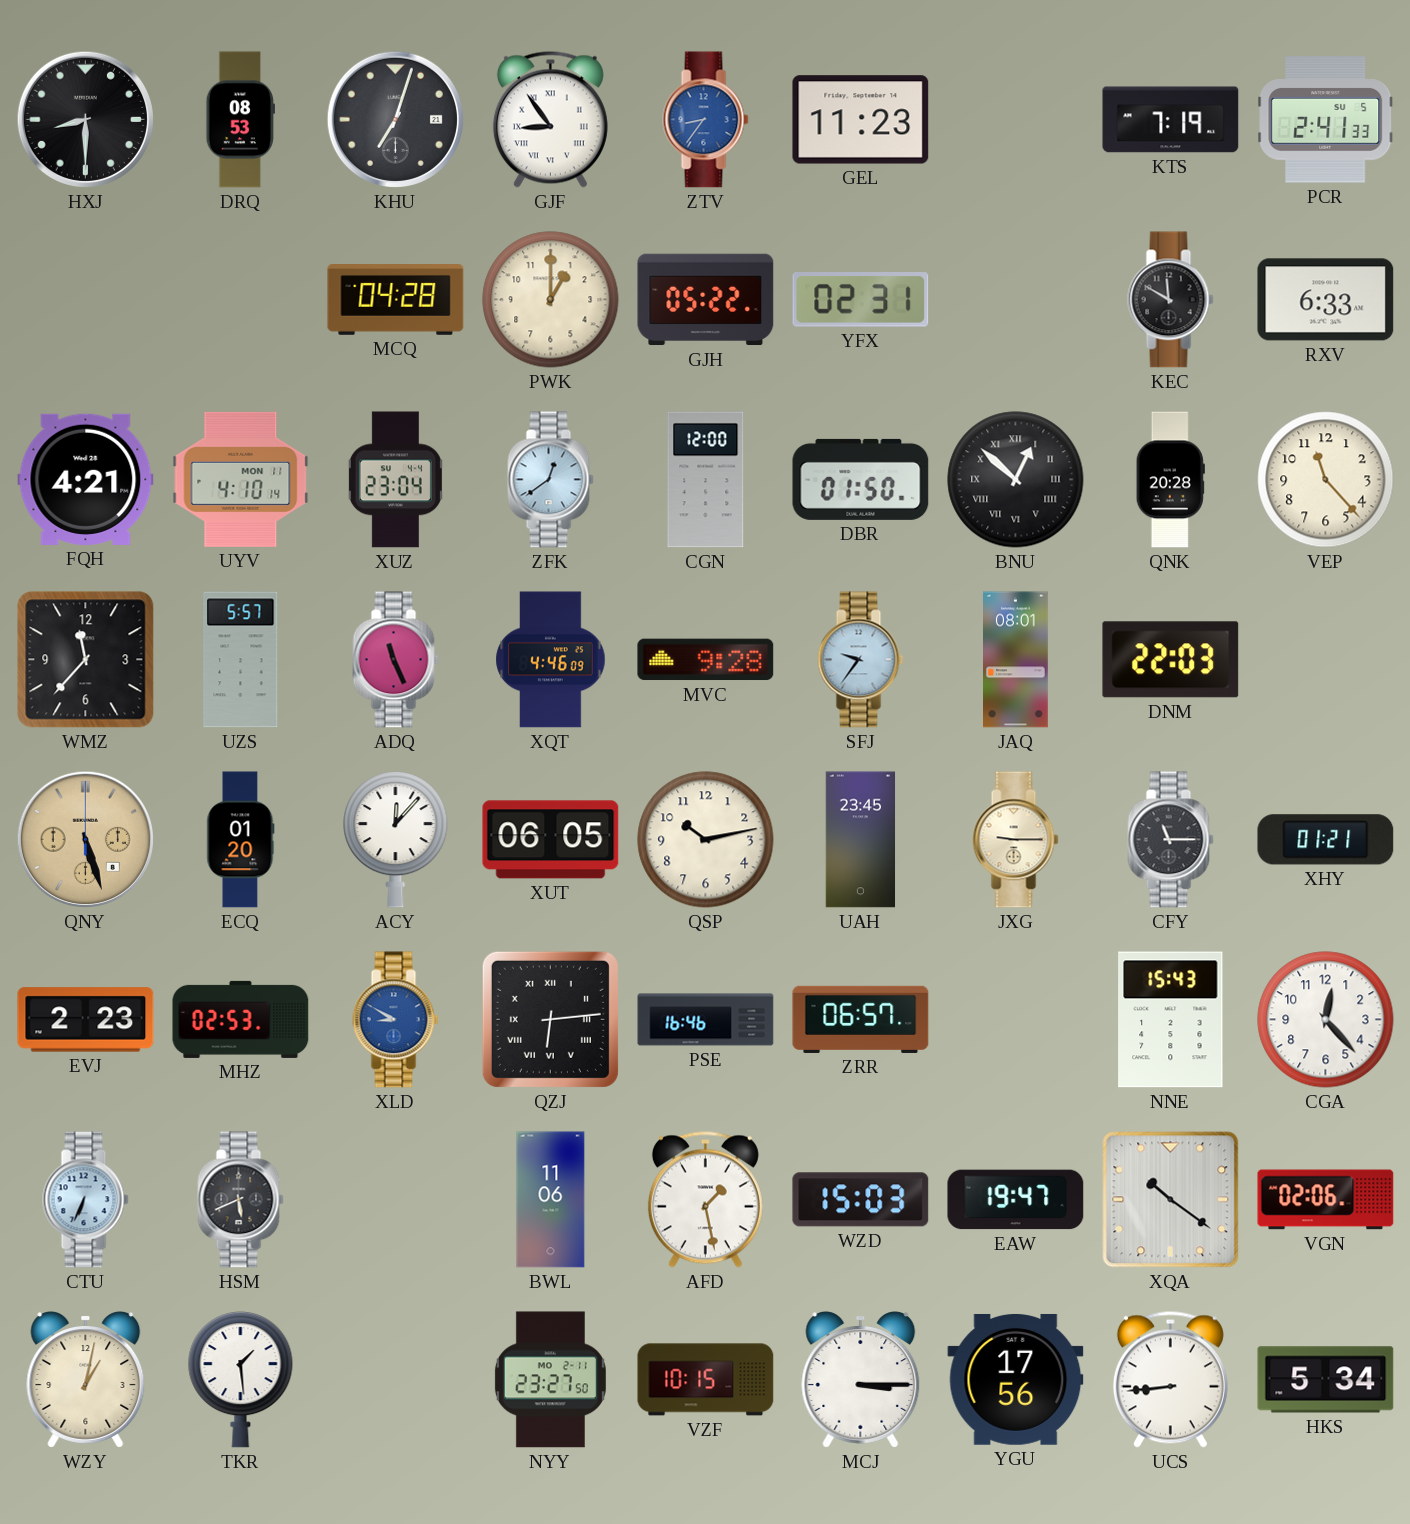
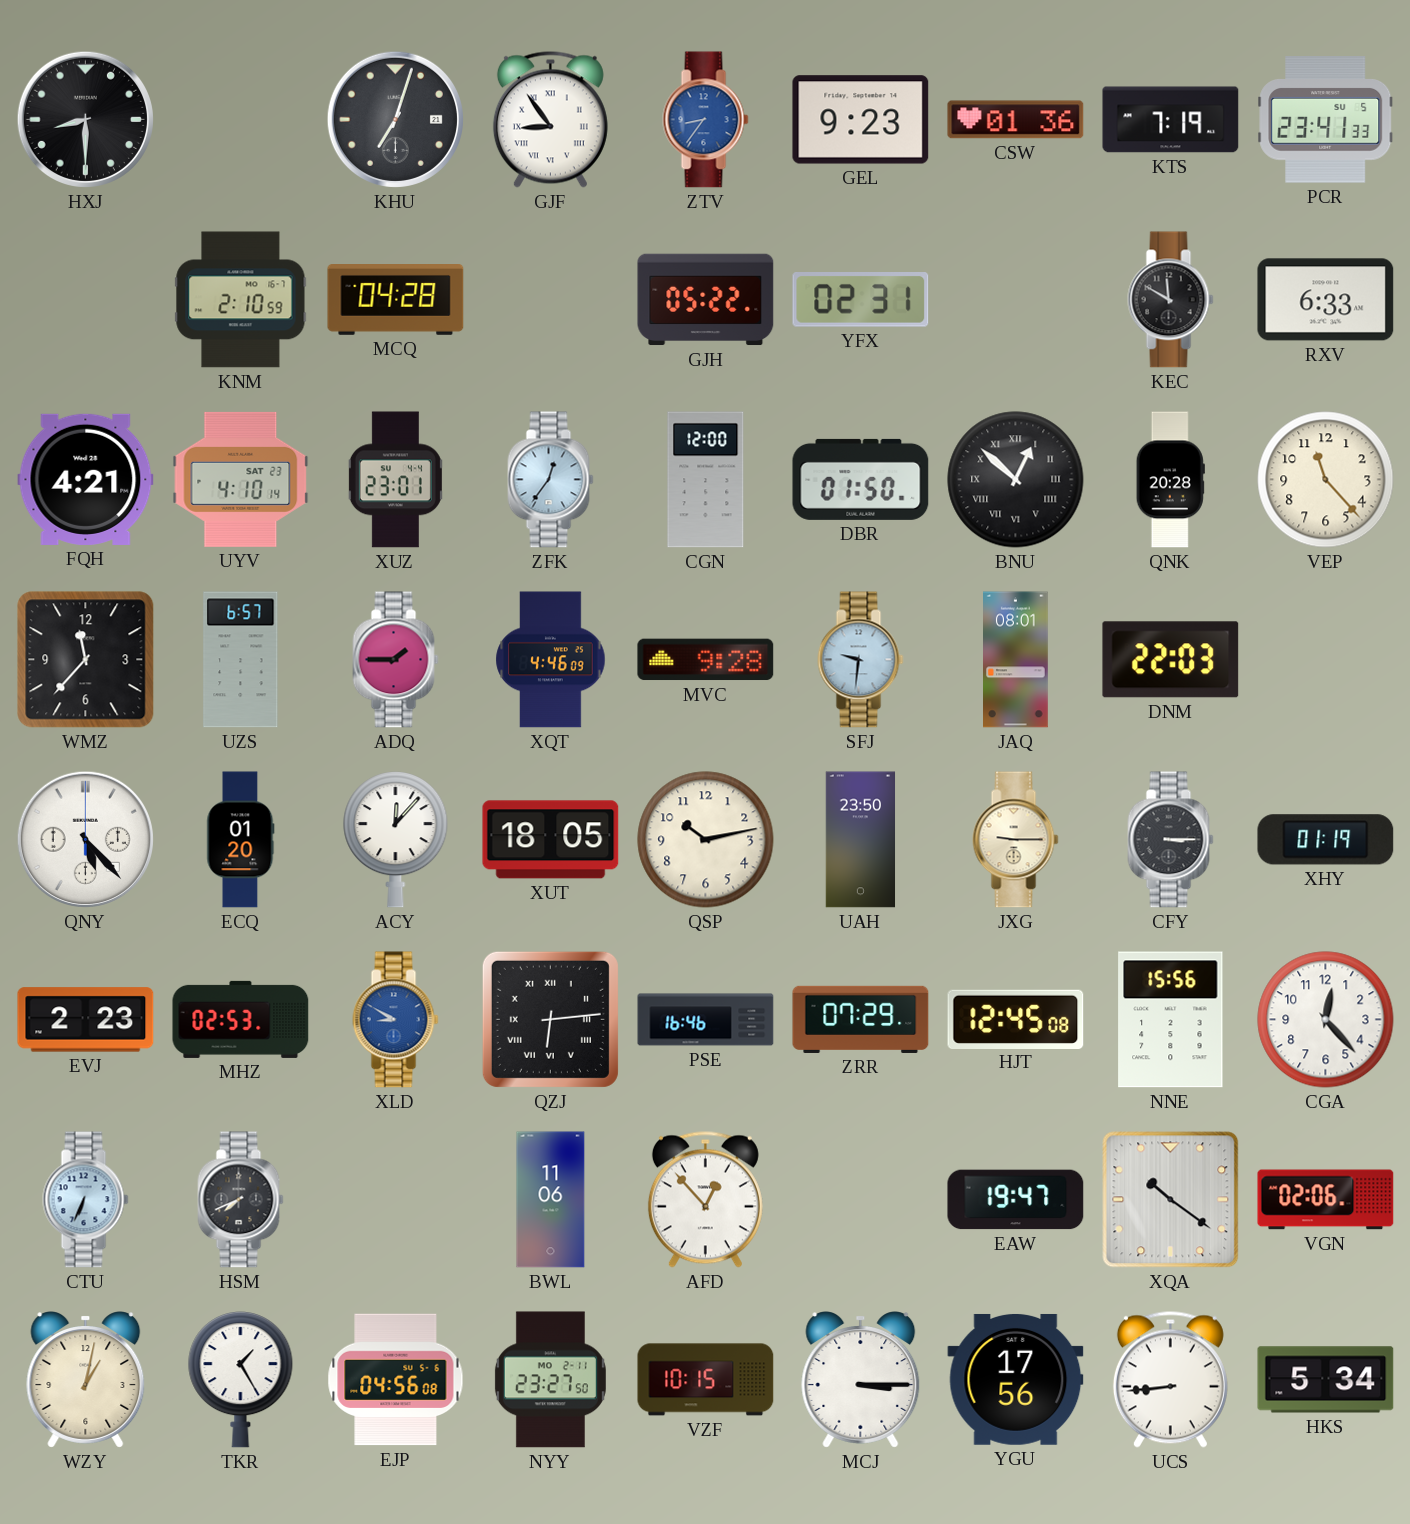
DRQ: 08:53 -> none
GEL: 11:23 -> 9:23
CSW: none -> 01:36
PCR: 2:41 -> 23:41
KNM: none -> 2:10
PWK: 1:00 -> none
UYV date: MON 11 -> SAT 23
XUZ: 23:04 -> 23:01
ZFK: 12:39 -> 12:36
UZS: 5:57 -> 6:57
ADQ: 11:26 -> 1:45
SFJ: 9:36 -> 9:31
QNY: 5:27 -> 5:23
QNY dial: champagne -> white
XUT: 06:05 -> 18:05
UAH: 23:45 -> 23:50
CFY: 11:15 -> 3:15
XHY: 01:21 -> 01:19
ZRR: 06:57 -> 07:29
HJT: none -> 12:45
NNE: 15:43 -> 15:56
HSM: 5:41 -> 7:41
AFD: 1:28 -> 12:53
WZD: 15:03 -> none
TKR: 1:29 -> 1:25
EJP: none -> 04:56
